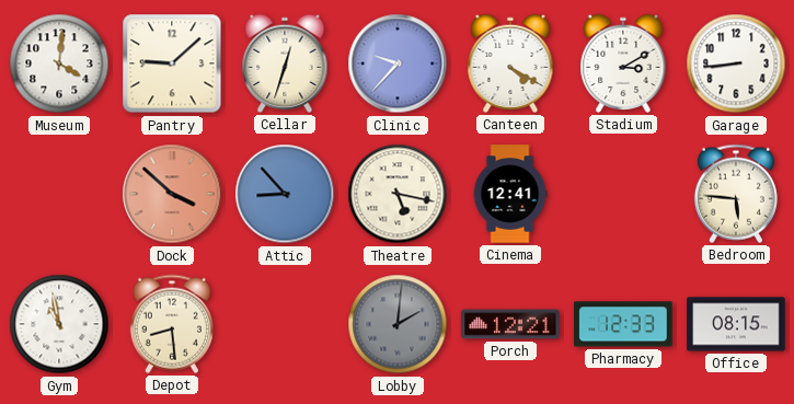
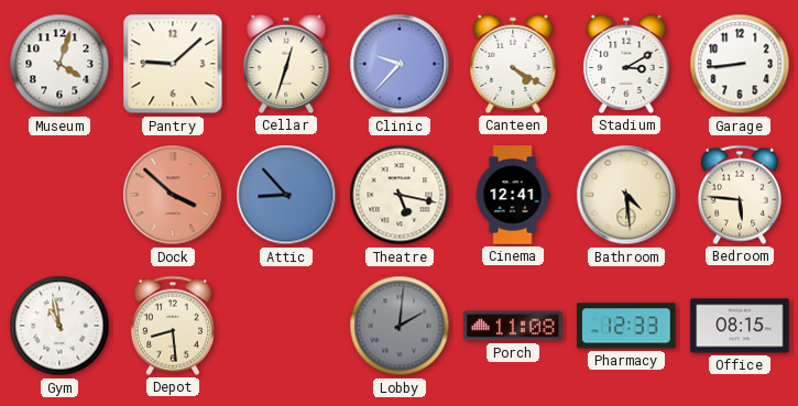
Museum: 4:01 -> 4:03
Bathroom: none -> 4:29
Porch: 12:21 -> 11:08
